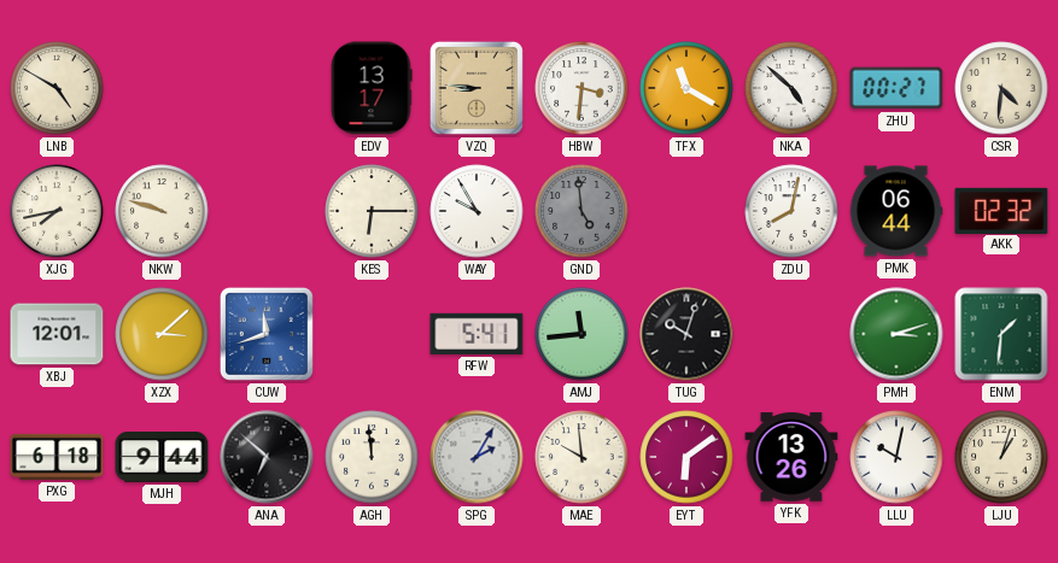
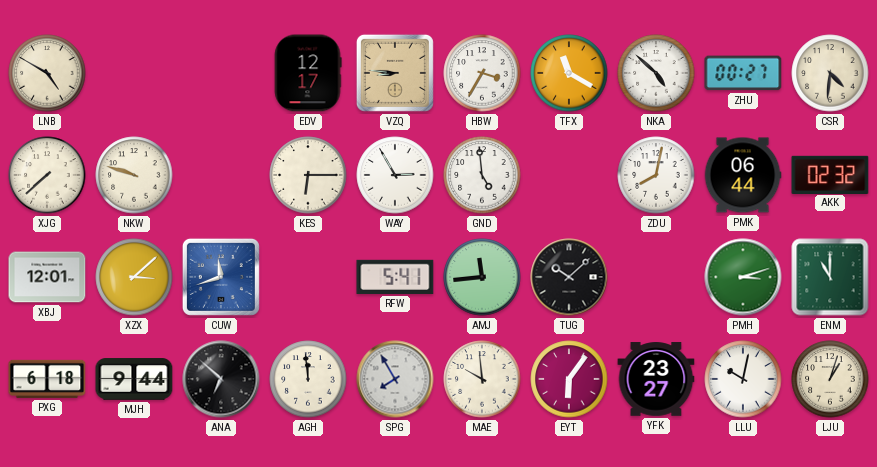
EDV: 13:17 -> 12:17
HBW: 3:31 -> 3:35
XJG: 7:43 -> 7:38
WAY: 9:55 -> 2:55
GND dial: grey -> white
TUG: 10:03 -> 10:08
ENM: 1:31 -> 11:00
SPG: 2:05 -> 7:55
EYT: 6:09 -> 6:06
YFK: 13:26 -> 23:27
